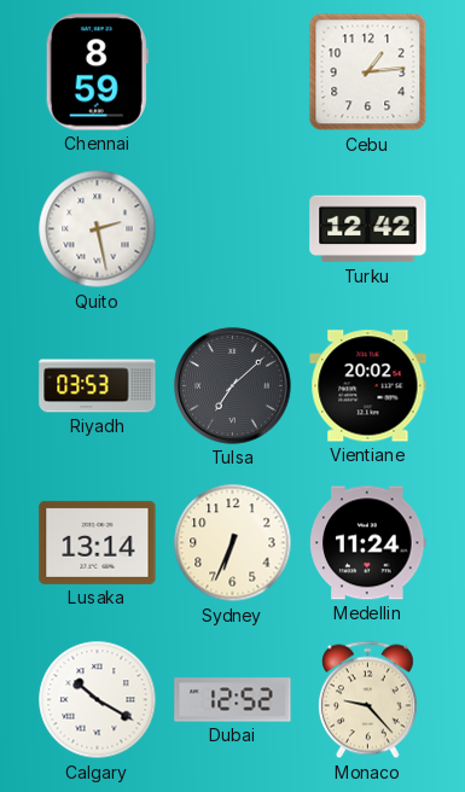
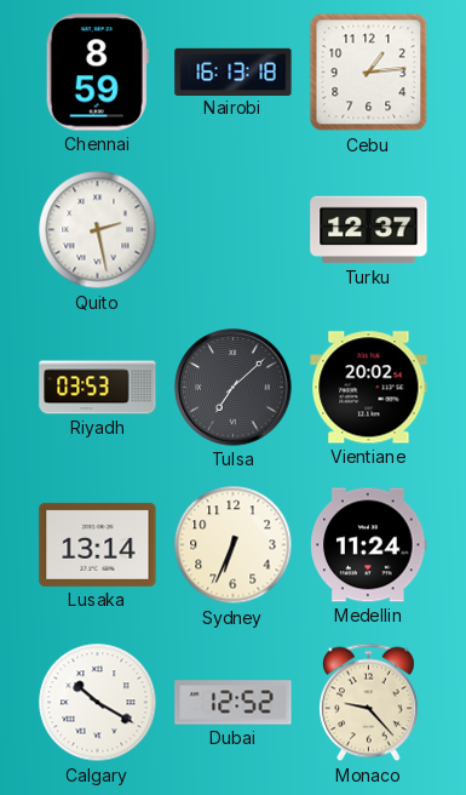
Nairobi: none -> 16:13
Turku: 12:42 -> 12:37
